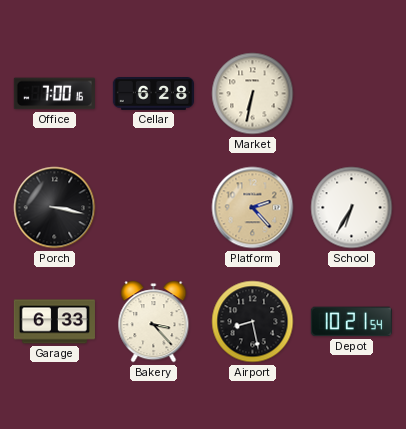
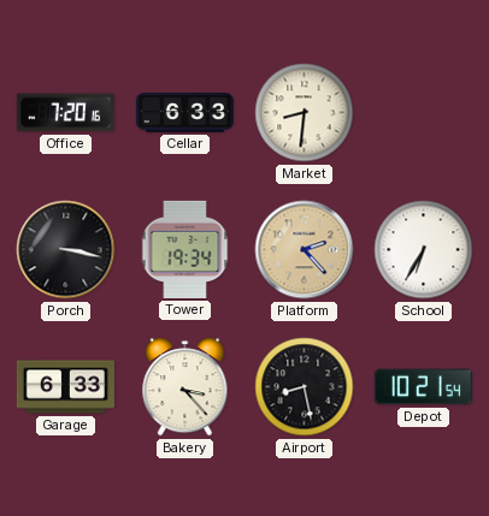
Office: 7:00 -> 7:20
Cellar: 6:28 -> 6:33
Market: 6:32 -> 8:31
Tower: none -> 19:34
